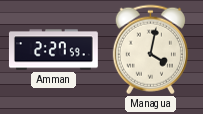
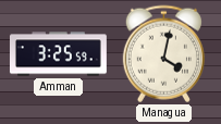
Amman: 2:27 -> 3:25
